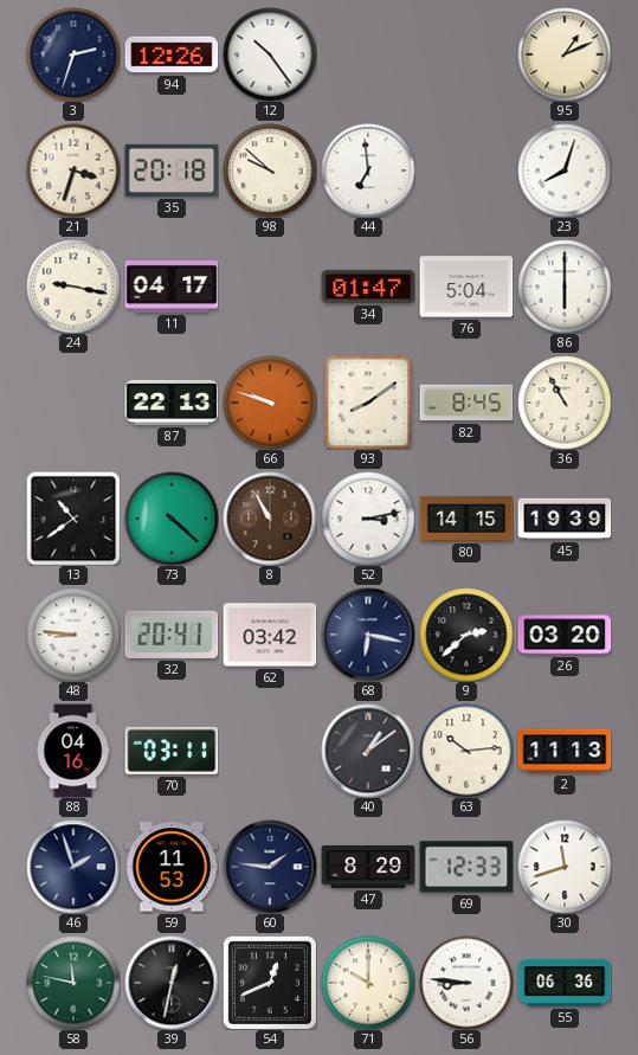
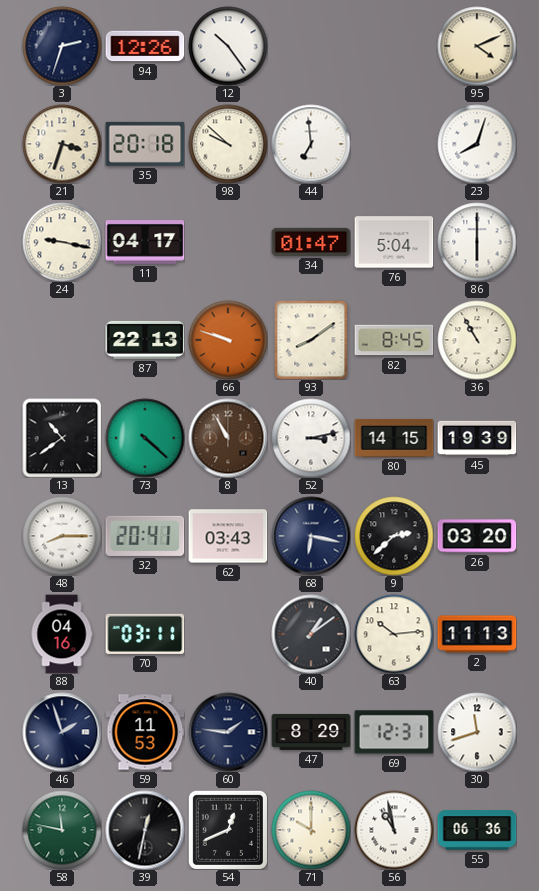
95: 1:11 -> 4:11
48: 8:46 -> 8:15
62: 03:42 -> 03:43
69: 12:33 -> 12:31
56: 8:46 -> 10:58
